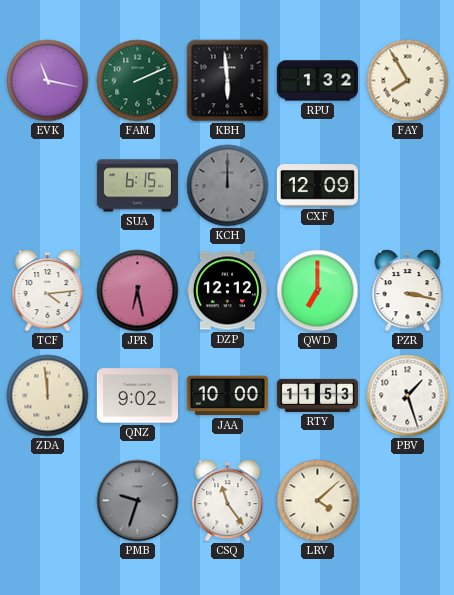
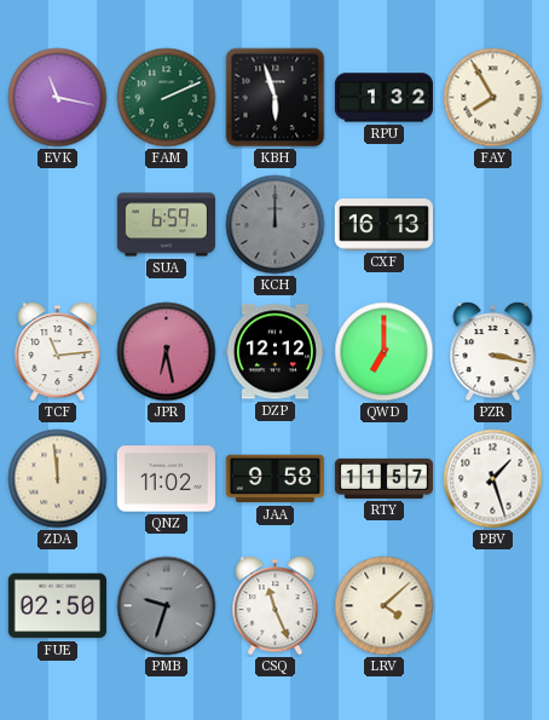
KBH: 5:59 -> 5:57
SUA: 6:15 -> 6:59
CXF: 12:09 -> 16:13
TCF: 4:14 -> 11:14
QNZ: 9:02 -> 11:02
JAA: 10:00 -> 9:58
RTY: 11:53 -> 11:57
FUE: none -> 02:50
CSQ: 11:24 -> 11:26
